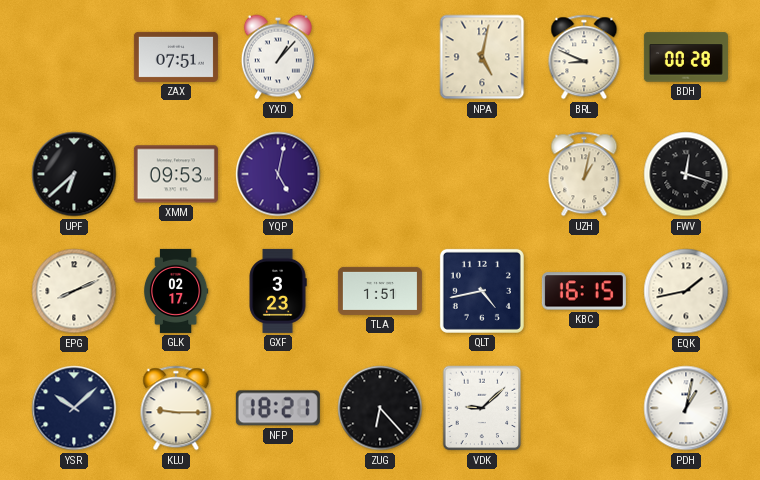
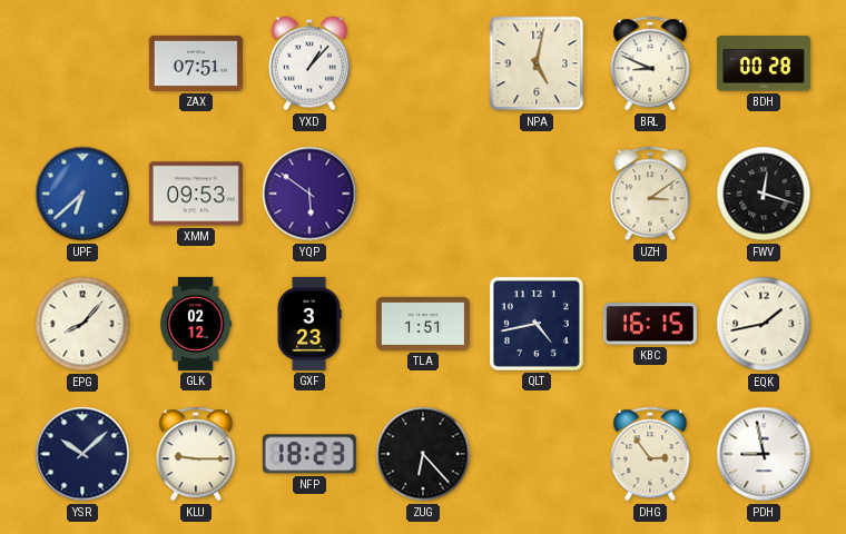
UPF dial: black -> blue
YQP: 5:02 -> 5:51
UZH: 1:02 -> 3:09
EPG: 8:11 -> 8:07
GLK: 02:17 -> 02:12
NFP: 18:21 -> 18:23
VDK: 9:08 -> none
DHG: none -> 2:54
PDH: 1:02 -> 8:58
